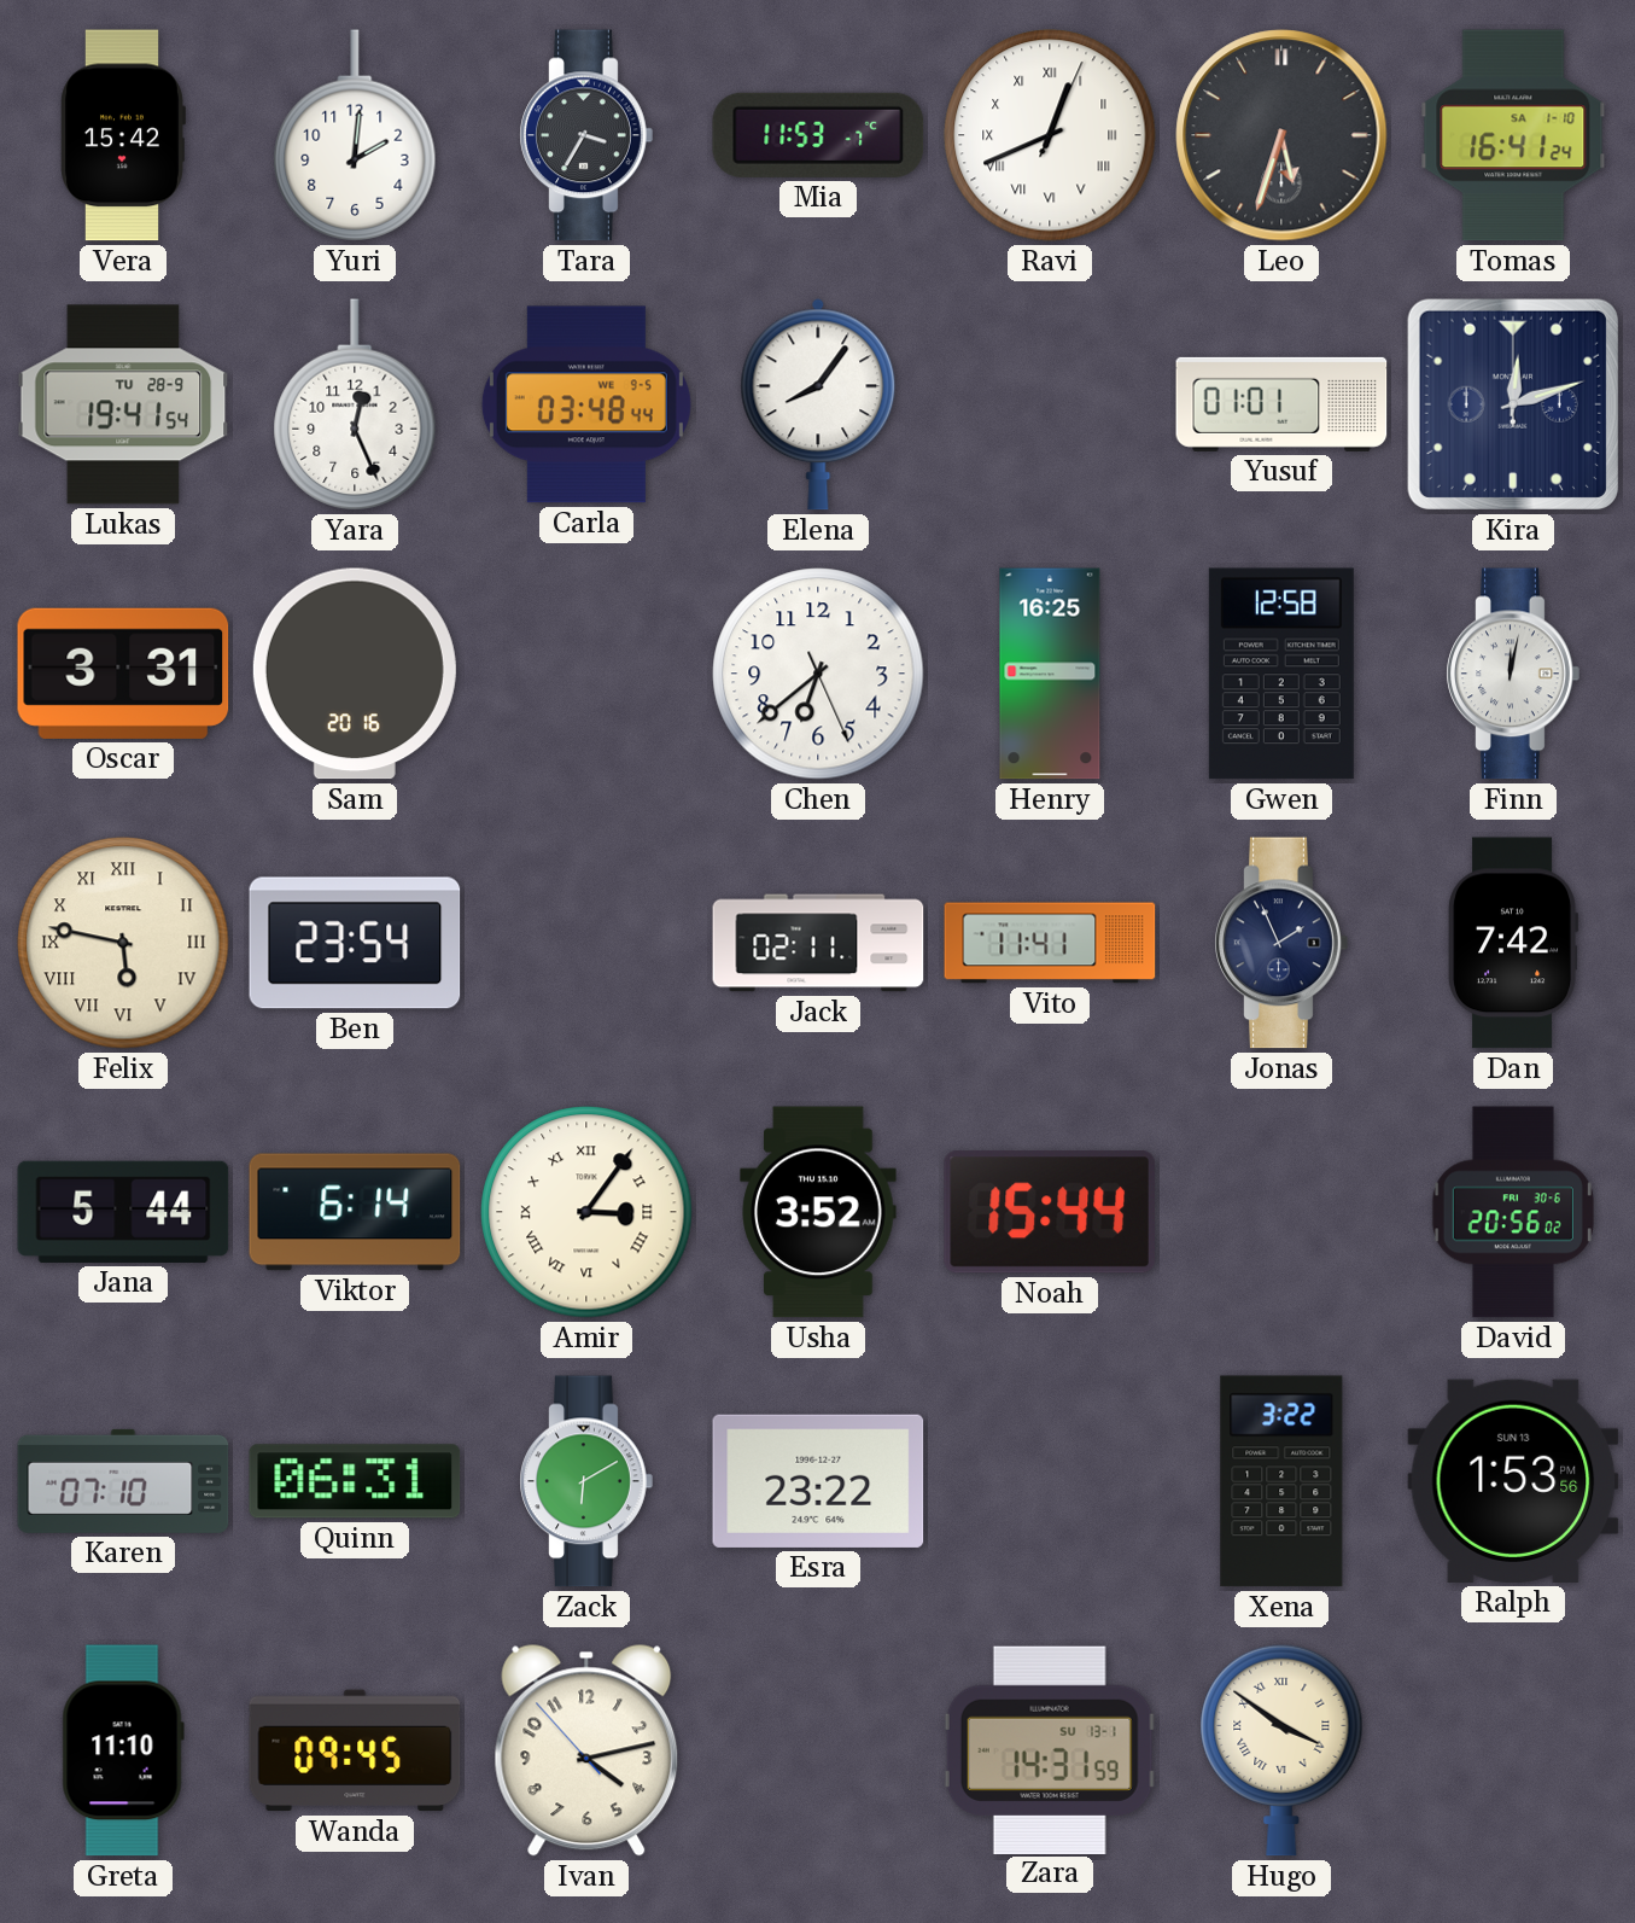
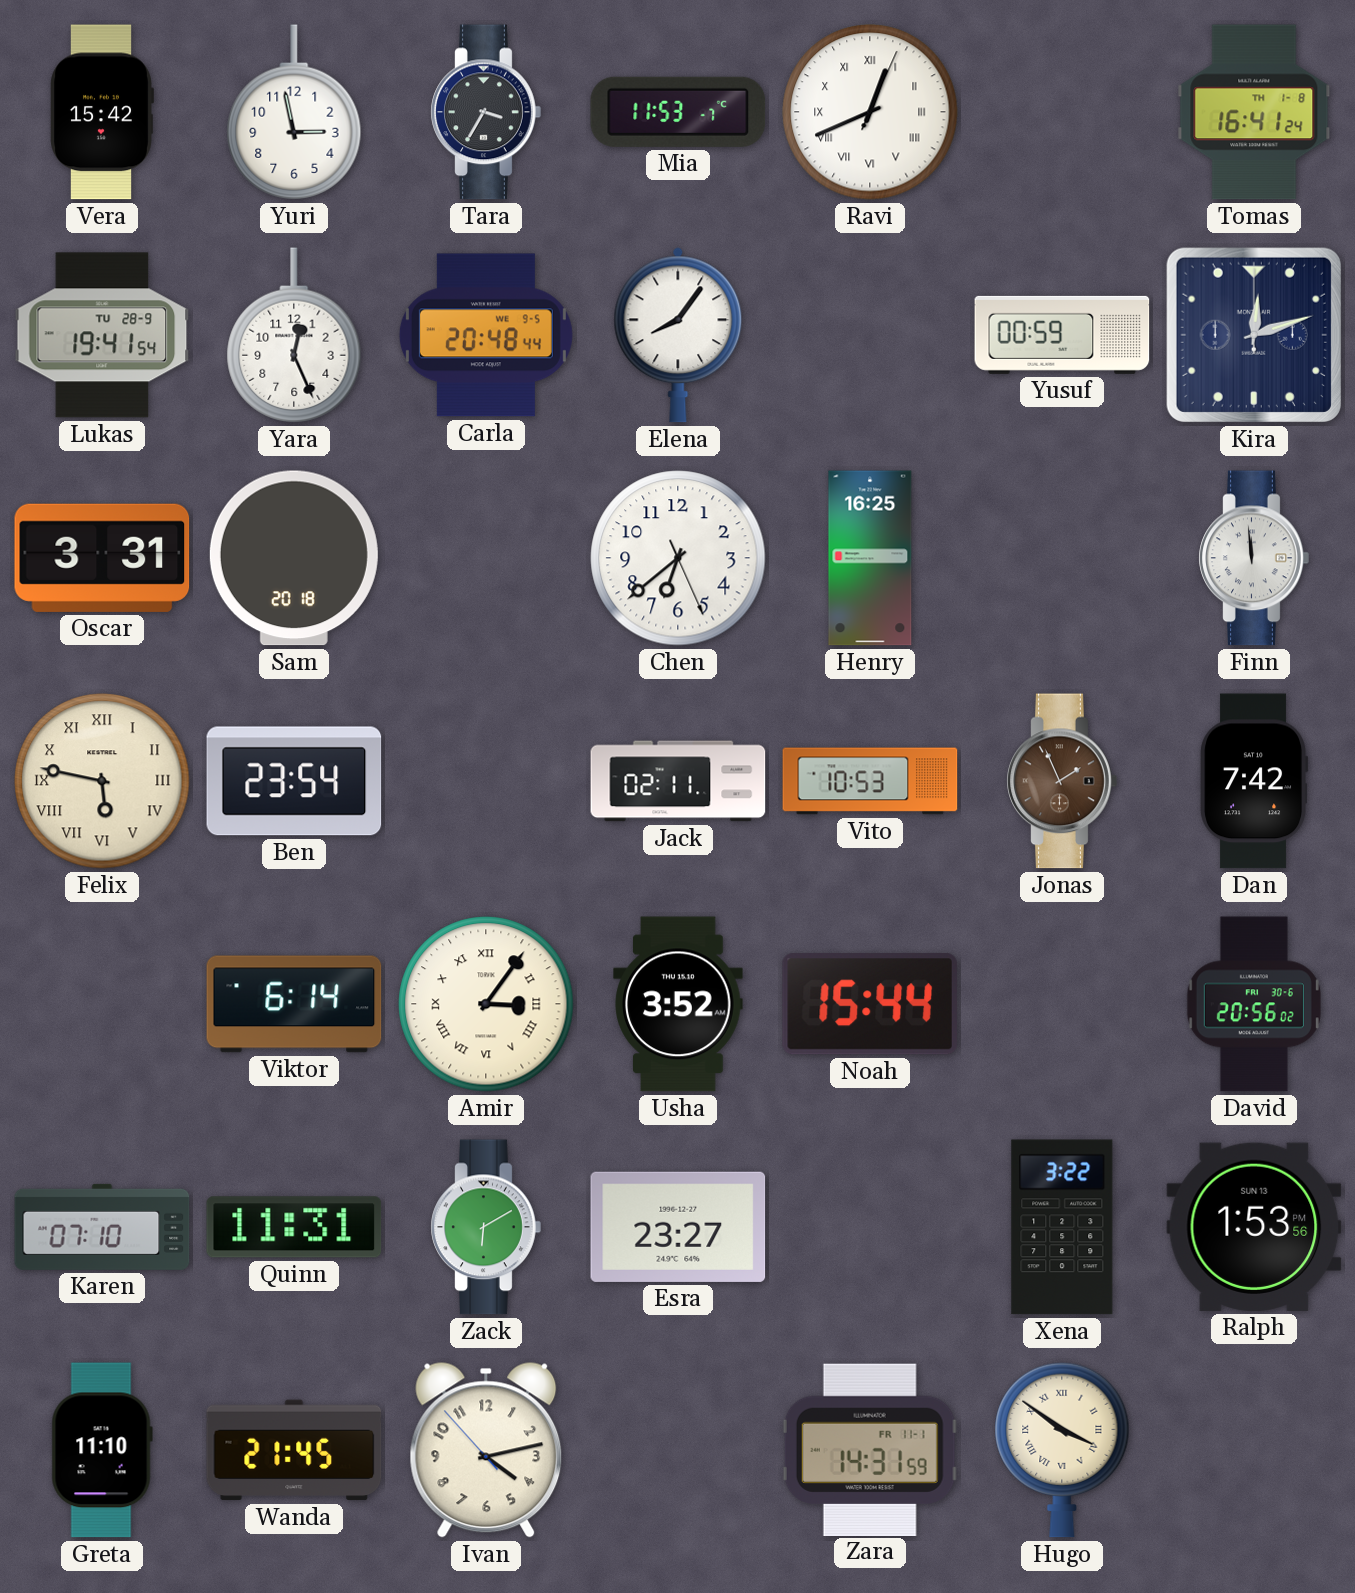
Yuri: 2:01 -> 2:58
Leo: 5:33 -> none
Tomas date: SA 1-10 -> TH 1-8
Carla: 03:48 -> 20:48
Yusuf: 01:01 -> 00:59
Sam: 20:16 -> 20:18
Gwen: 12:58 -> none
Finn: 12:02 -> 11:59
Vito: 11:41 -> 10:53
Jonas dial: navy -> brown
Jana: 5:44 -> none
Quinn: 06:31 -> 11:31
Esra: 23:22 -> 23:27
Wanda: 09:45 -> 21:45
Zara date: SU 13-1 -> FR 11-1
